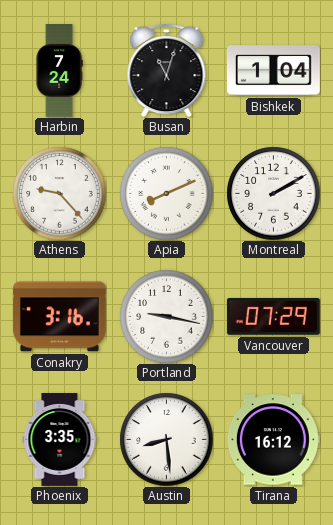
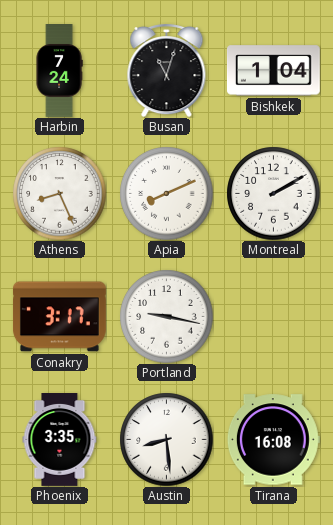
Athens: 9:23 -> 8:26
Conakry: 3:16 -> 3:17
Vancouver: 07:29 -> none
Tirana: 16:12 -> 16:08
